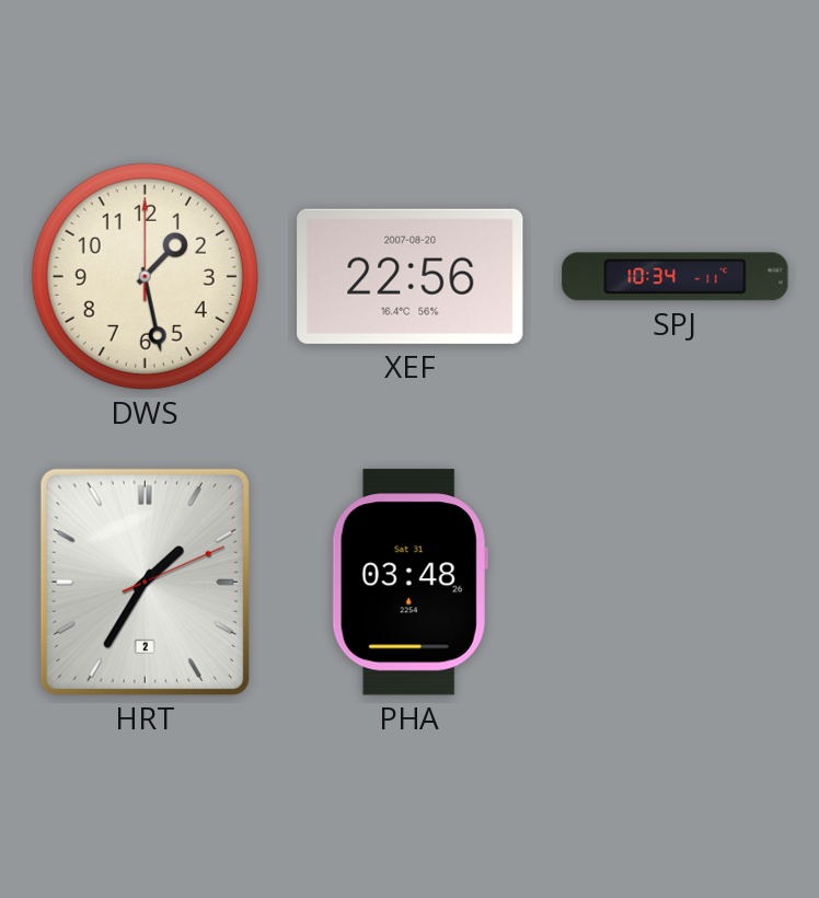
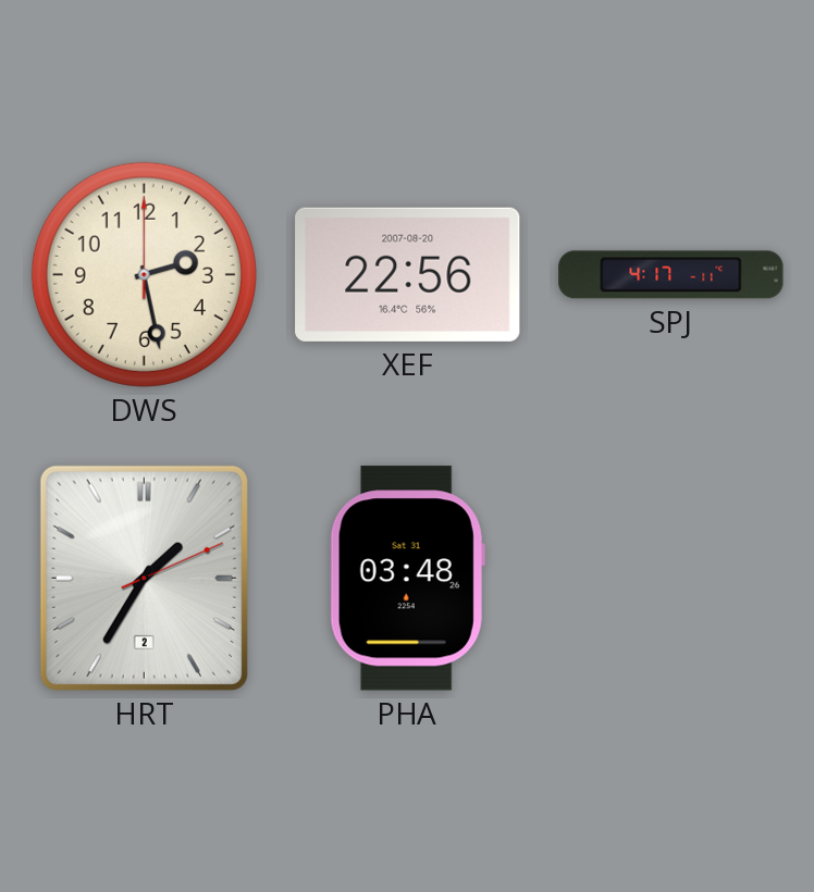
DWS: 1:28 -> 2:28
SPJ: 10:34 -> 4:17
